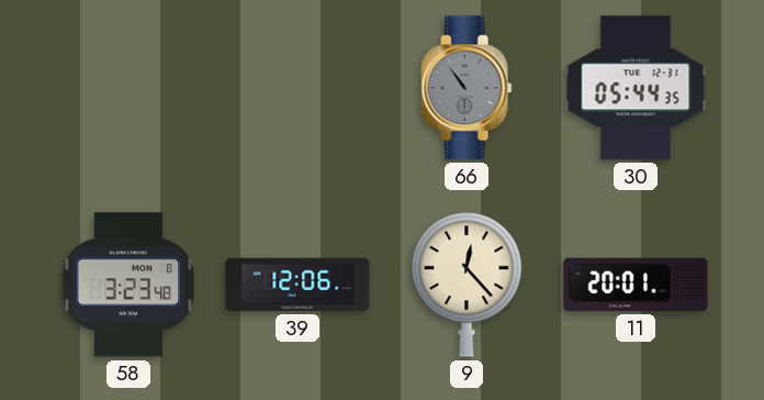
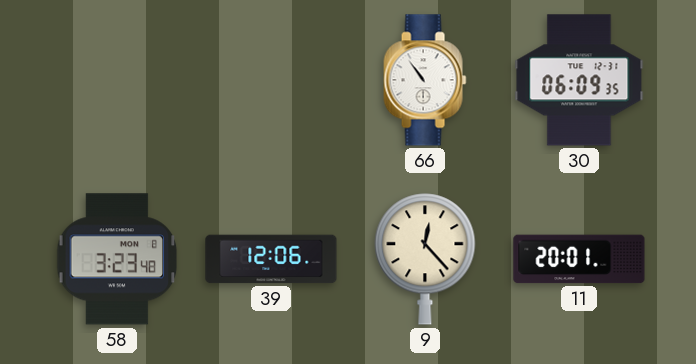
66 dial: grey -> white
30: 05:44 -> 06:09
